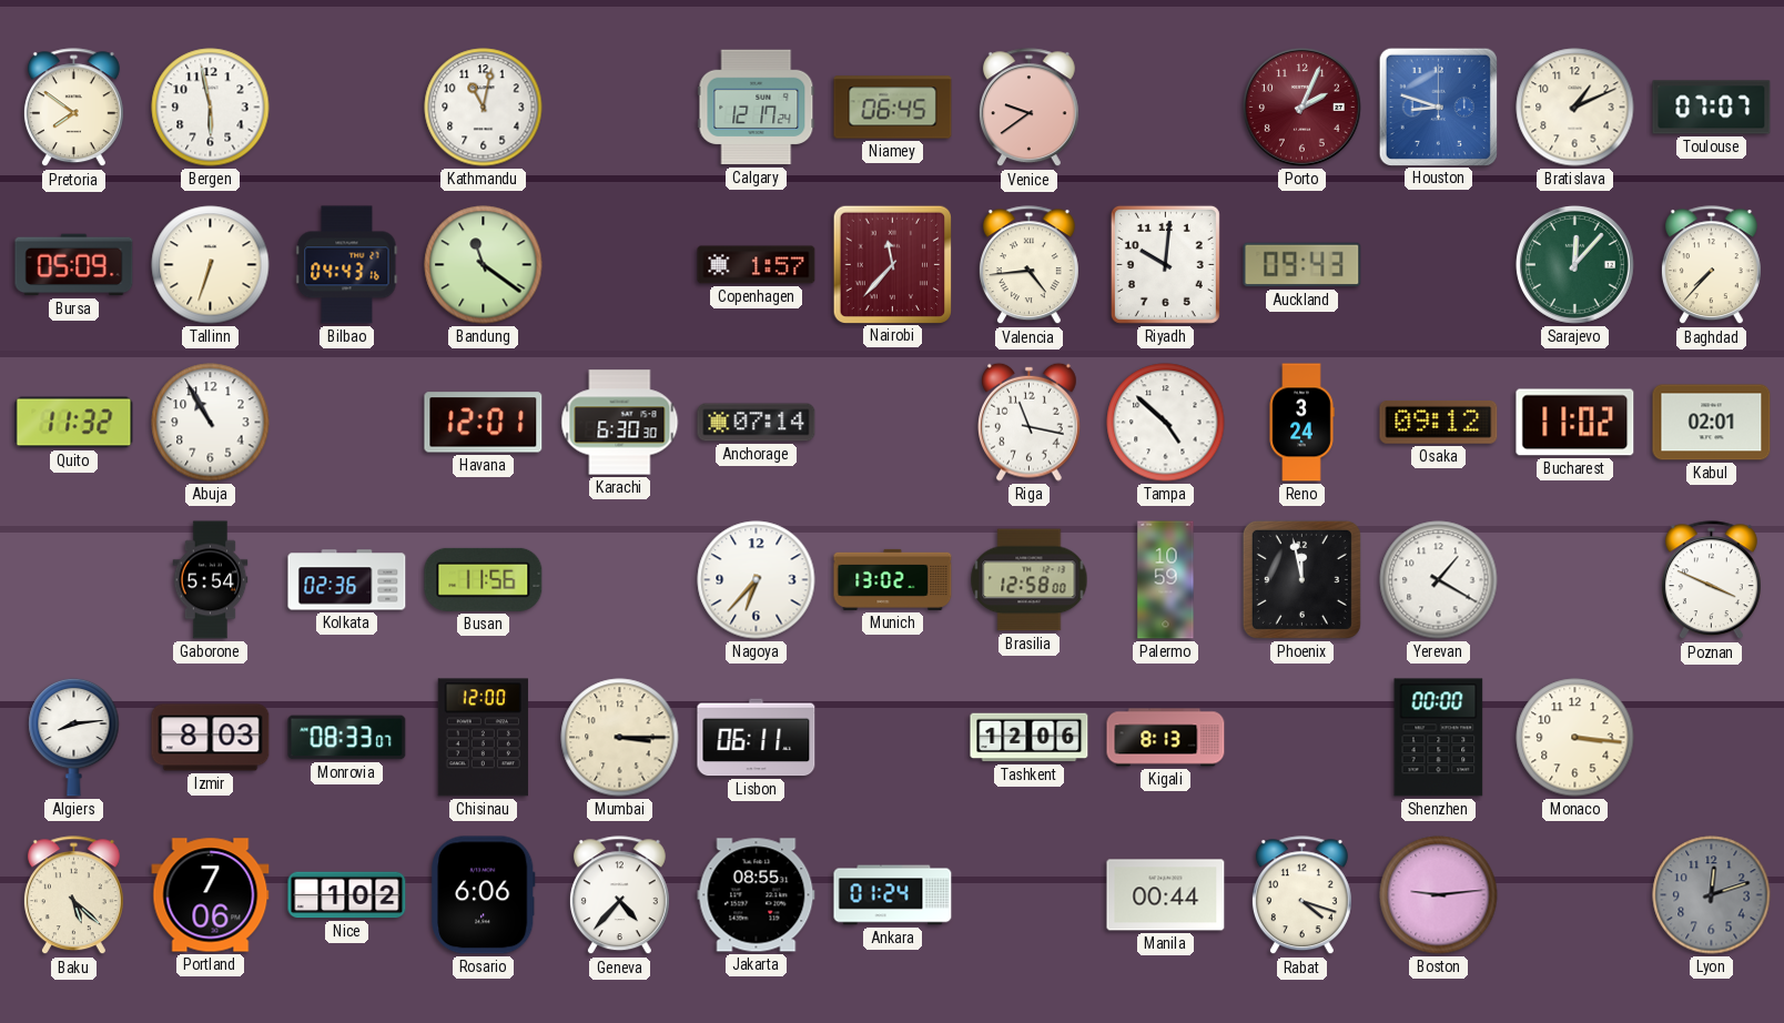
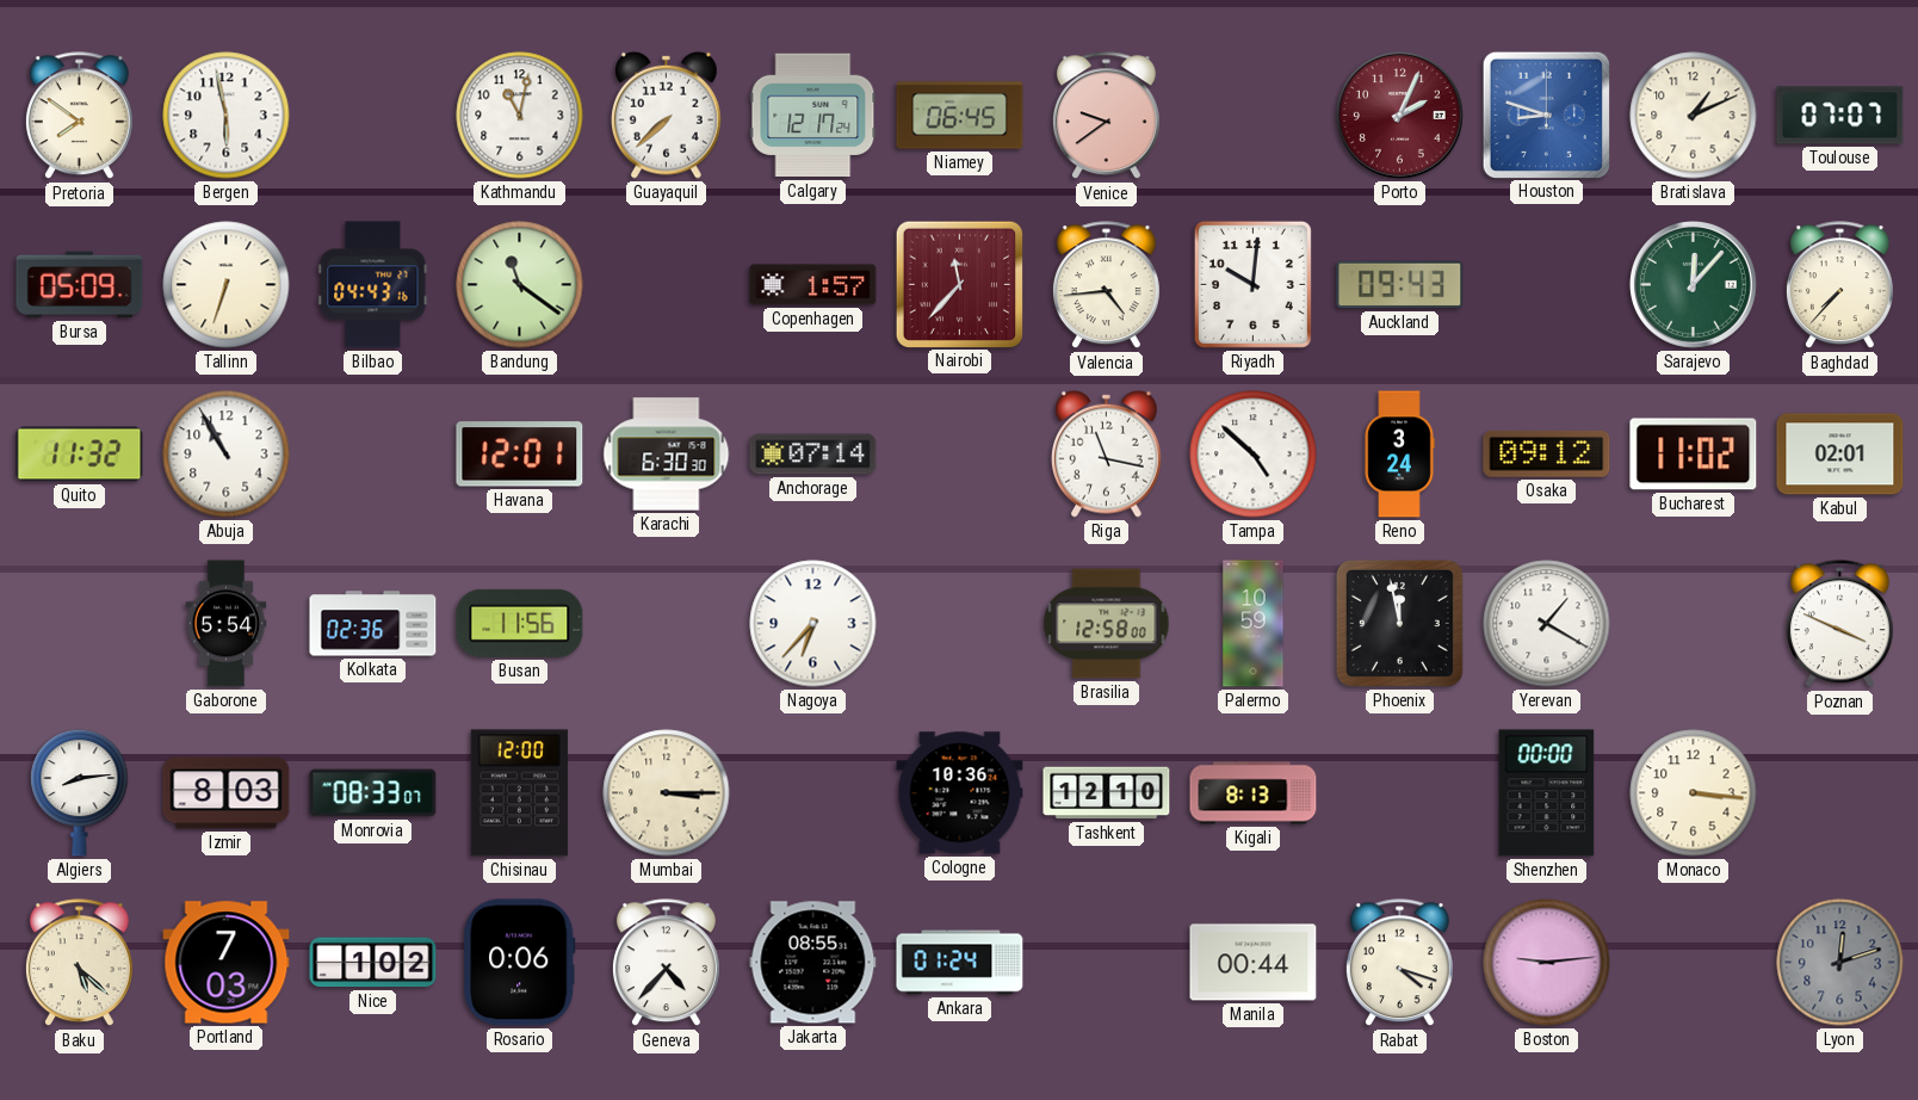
Guayaquil: none -> 7:38
Munich: 13:02 -> none
Lisbon: 06:11 -> none
Cologne: none -> 10:36
Tashkent: 12:06 -> 12:10
Portland: 7:06 -> 7:03
Rosario: 6:06 -> 0:06
